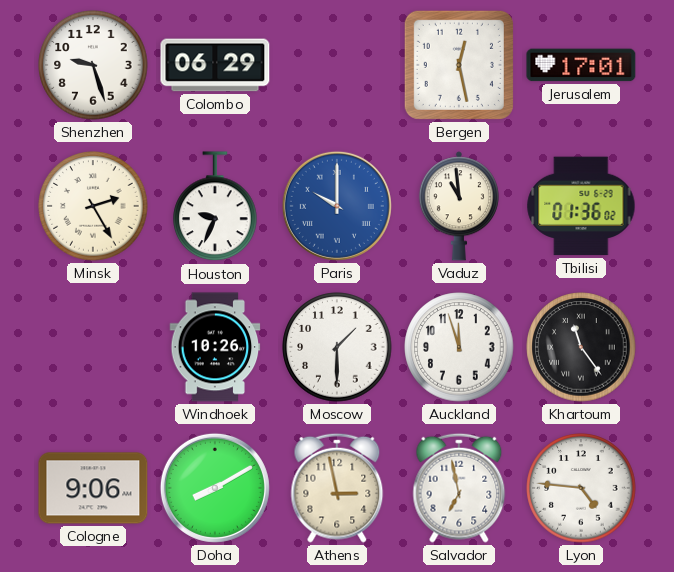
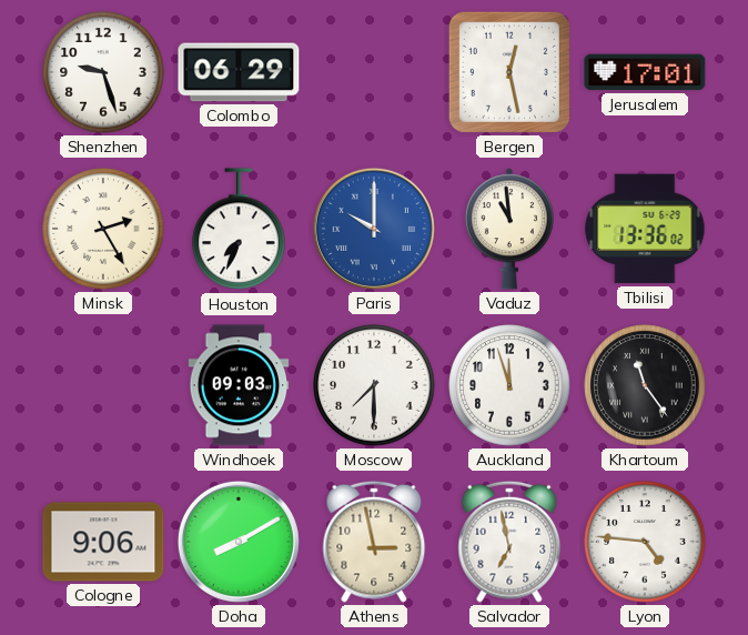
Houston: 9:34 -> 7:34
Tbilisi: 01:36 -> 13:36
Windhoek: 10:26 -> 09:03
Moscow: 1:30 -> 7:30
